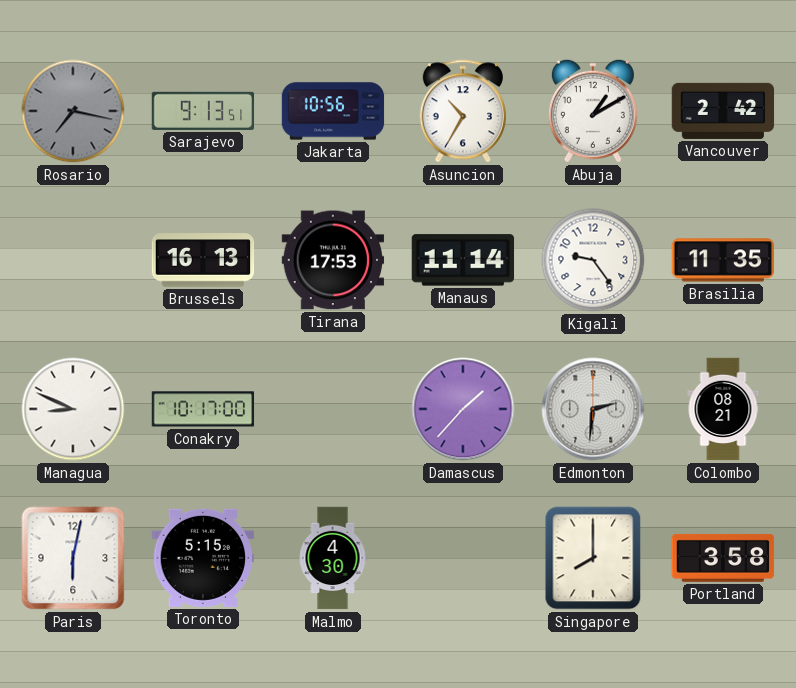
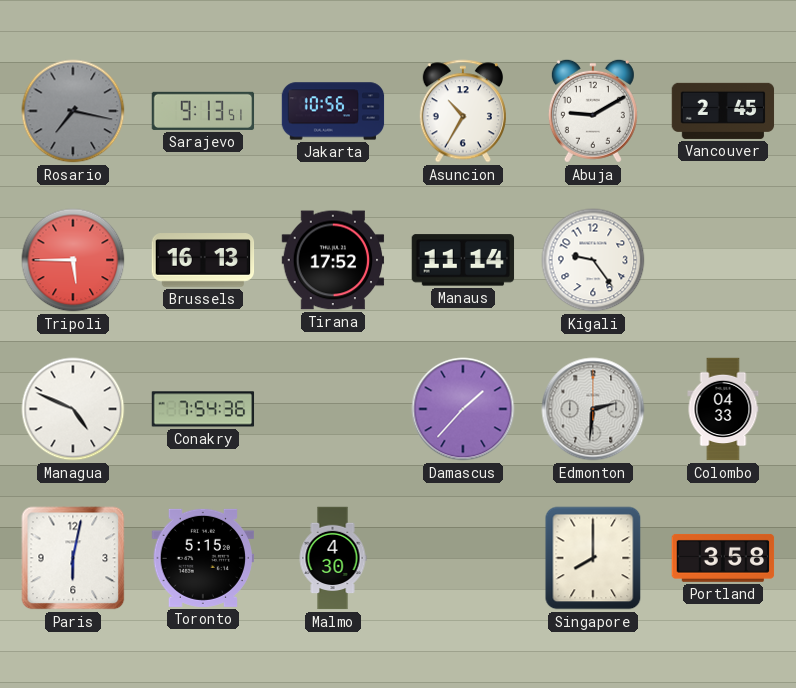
Abuja: 1:10 -> 9:10
Vancouver: 2:42 -> 2:45
Tripoli: none -> 5:45
Tirana: 17:53 -> 17:52
Brasilia: 11:35 -> none
Managua: 8:49 -> 4:49
Conakry: 10:17 -> 7:54
Colombo: 08:21 -> 04:33
